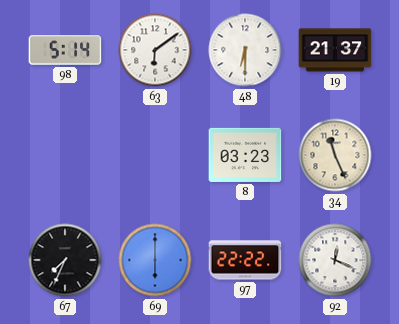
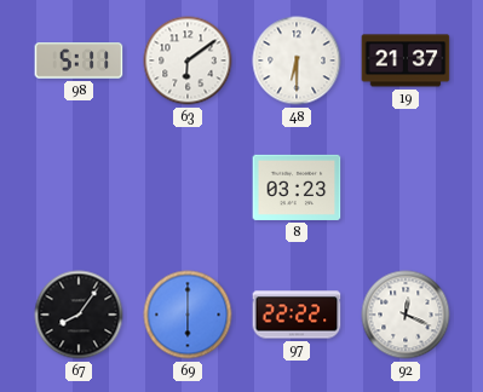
98: 5:14 -> 5:11
34: 11:26 -> none
67: 7:34 -> 8:06
